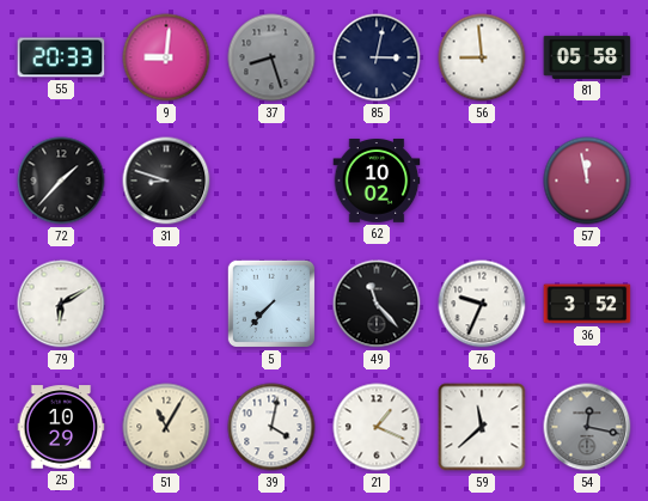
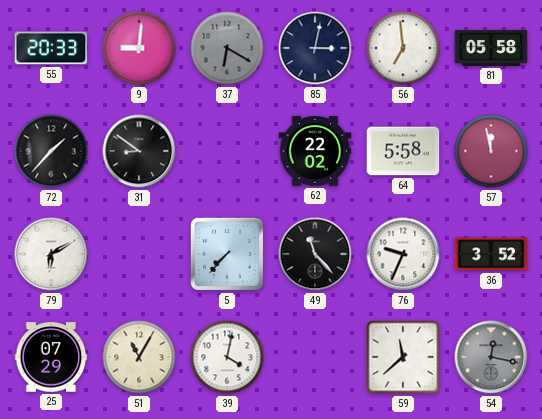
37: 8:27 -> 6:20
56: 8:59 -> 6:59
31: 8:48 -> 8:51
62: 10:02 -> 22:02
64: none -> 5:58
25: 10:29 -> 07:29
21: 1:19 -> none
